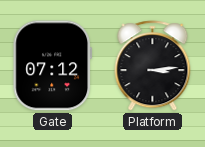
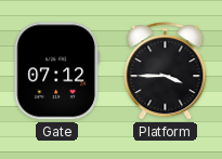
Platform: 3:14 -> 3:45
